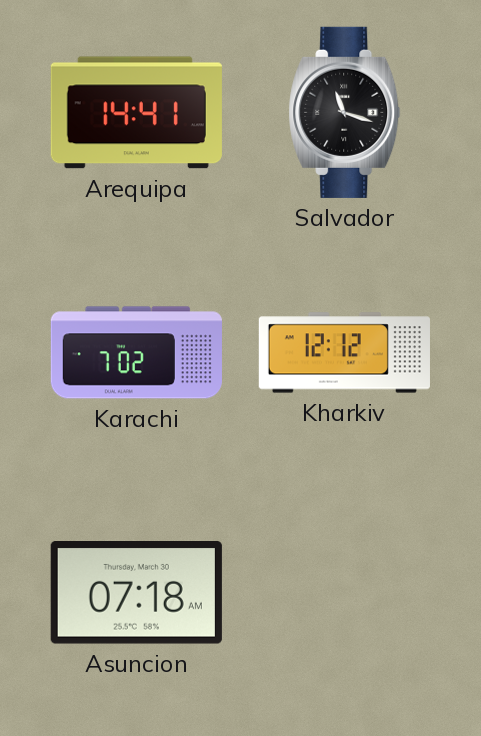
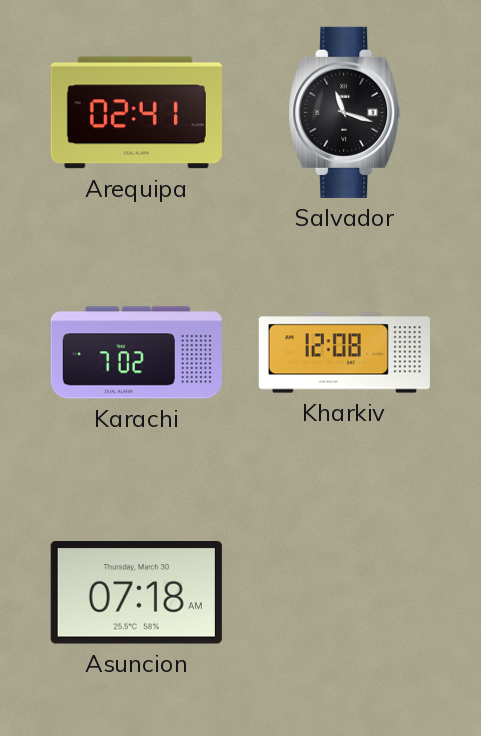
Arequipa: 14:41 -> 02:41
Kharkiv: 12:12 -> 12:08
